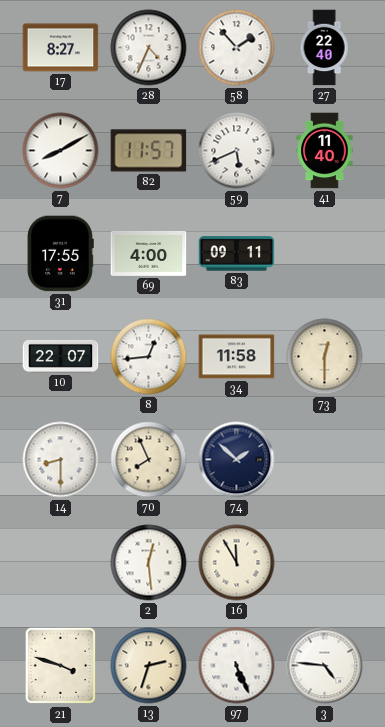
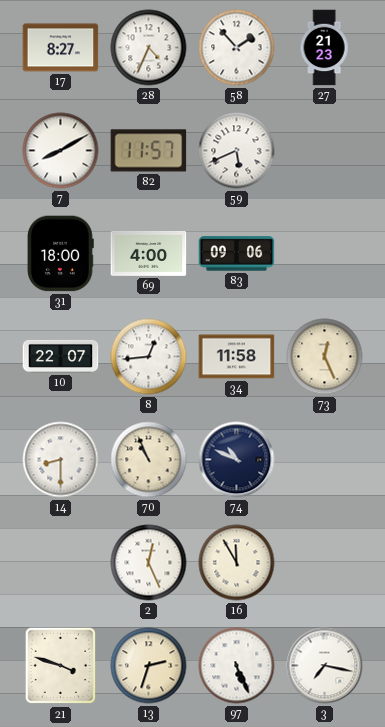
27: 22:40 -> 21:23
41: 11:40 -> none
31: 17:55 -> 18:00
83: 09:11 -> 09:06
73: 12:30 -> 12:26
70: 7:56 -> 10:56
74: 1:52 -> 10:49
2: 12:29 -> 12:26
3: 4:46 -> 7:17
